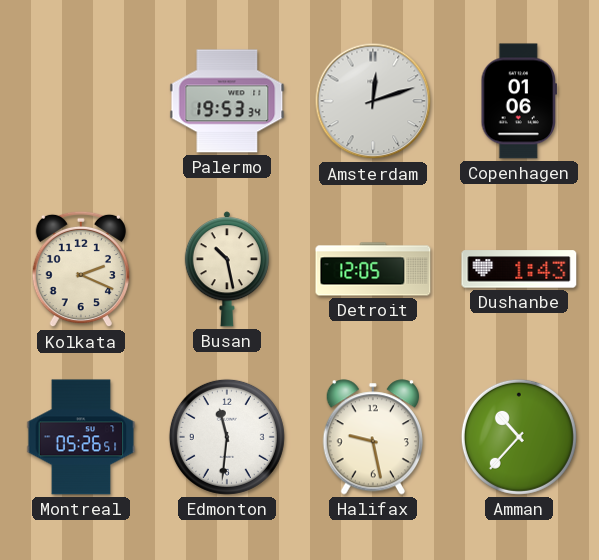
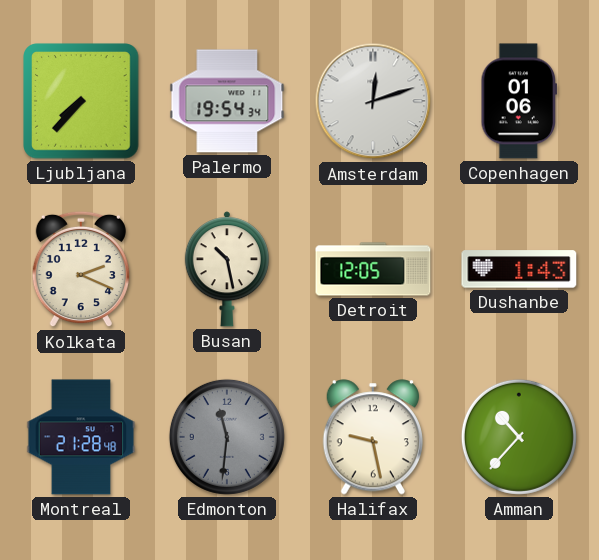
Ljubljana: none -> 7:37
Palermo: 19:53 -> 19:54
Montreal: 05:26 -> 21:28
Edmonton dial: white -> grey
